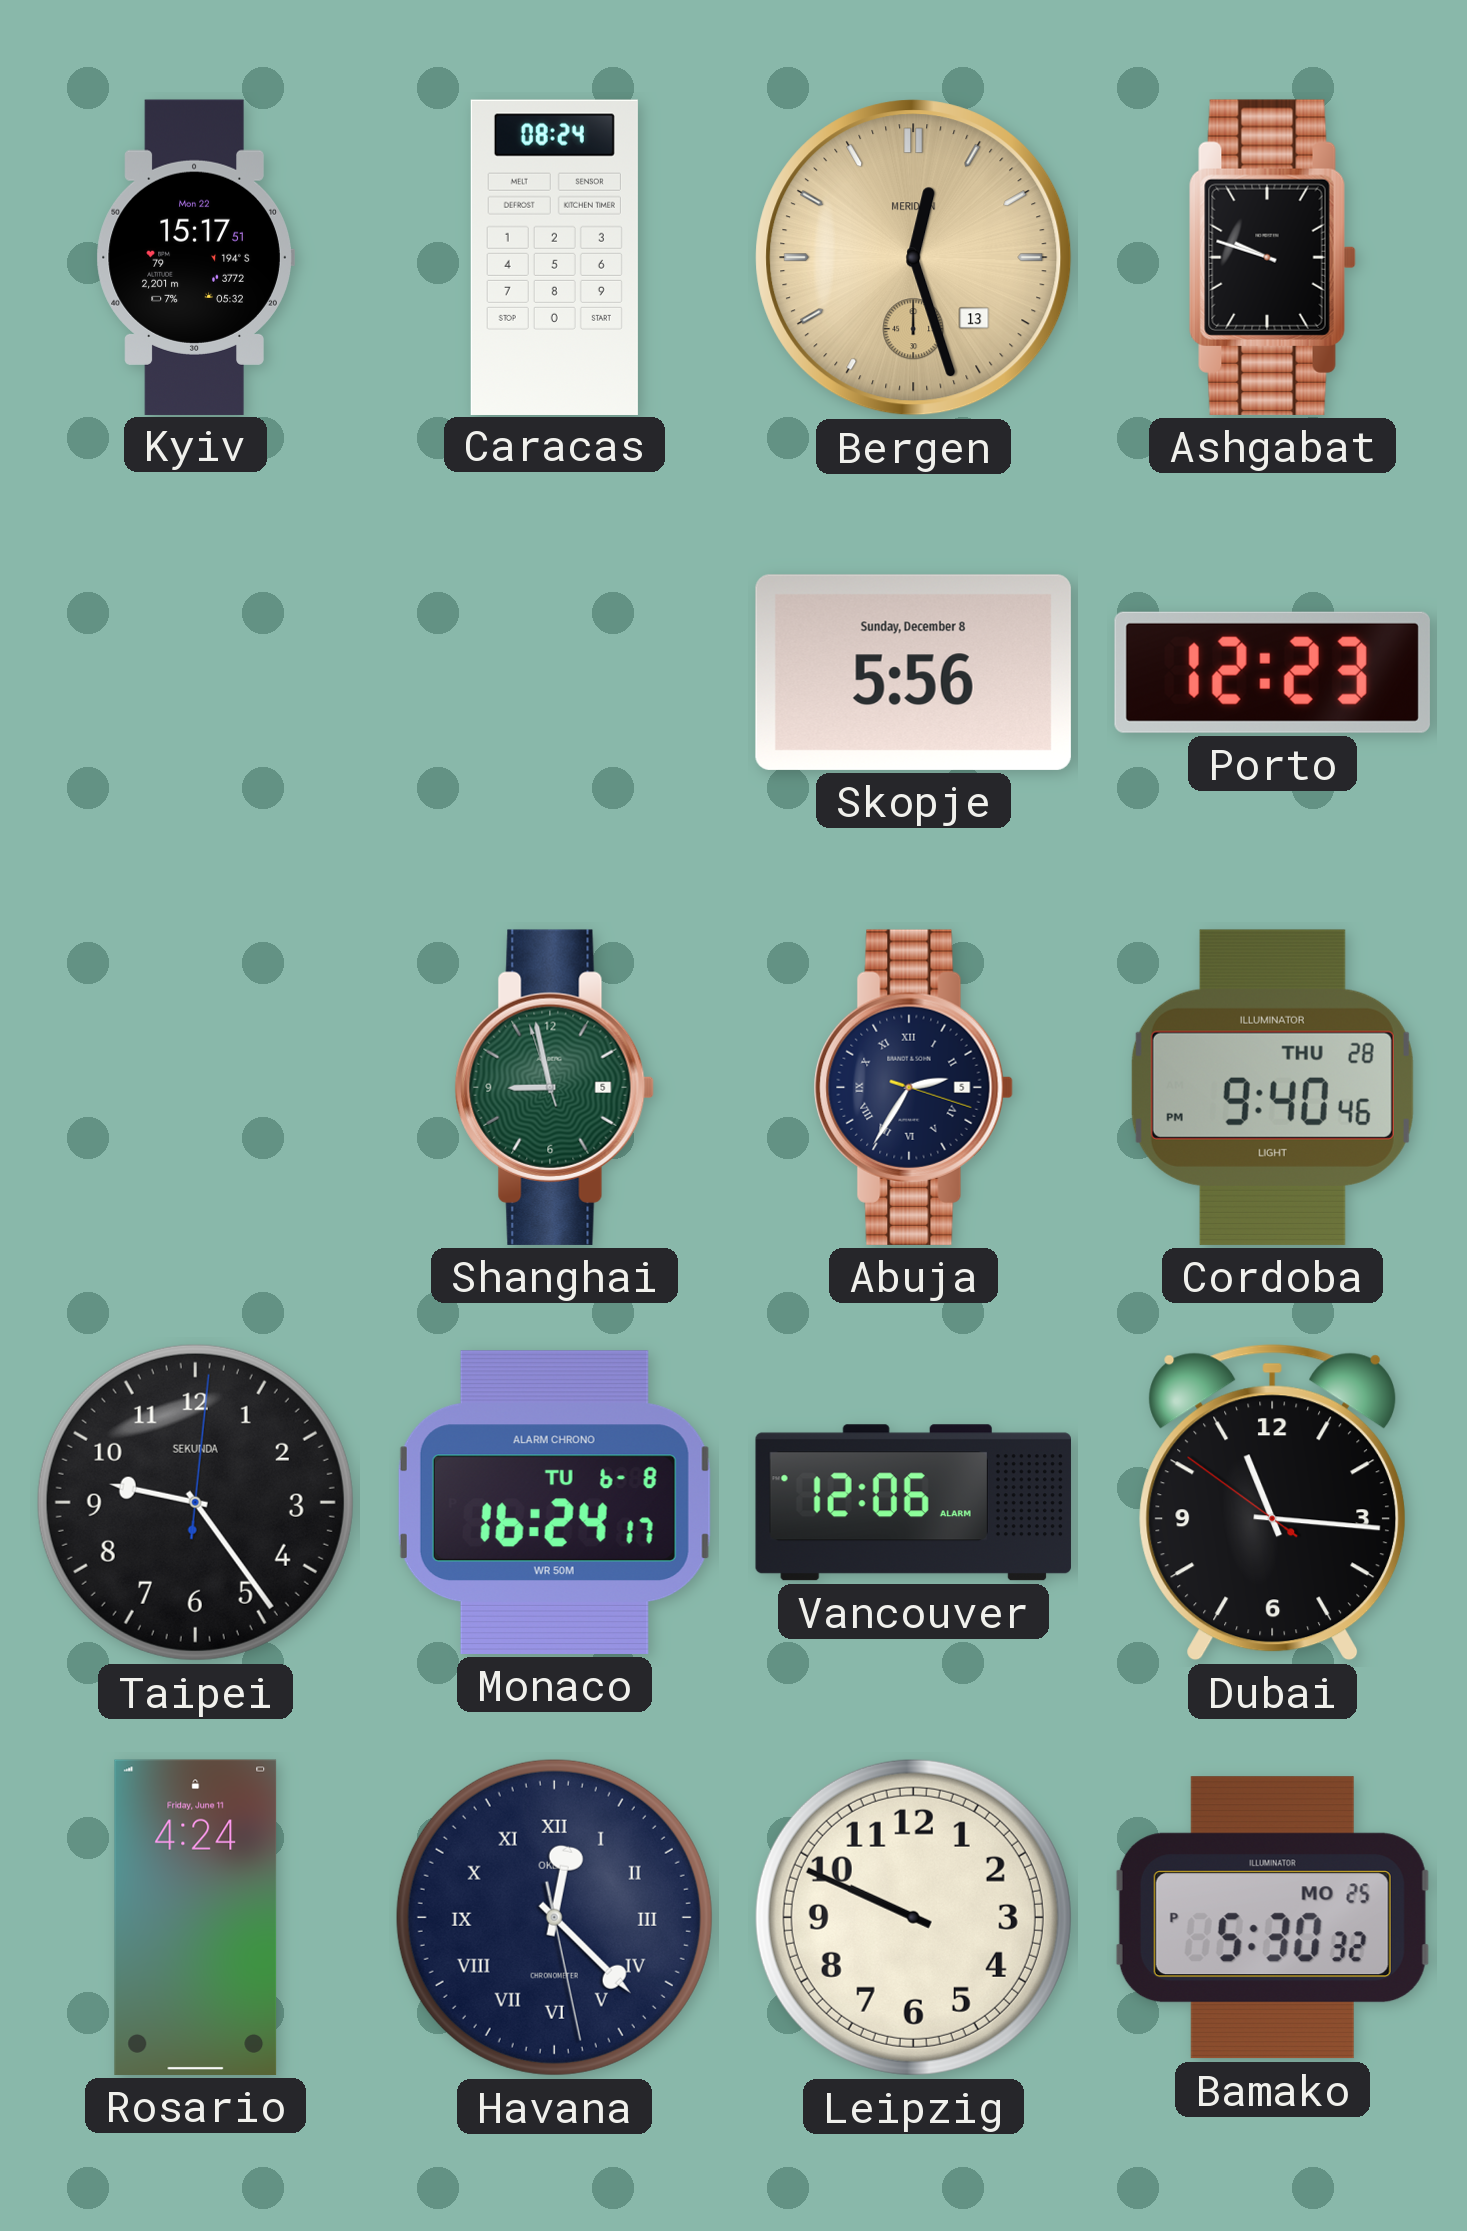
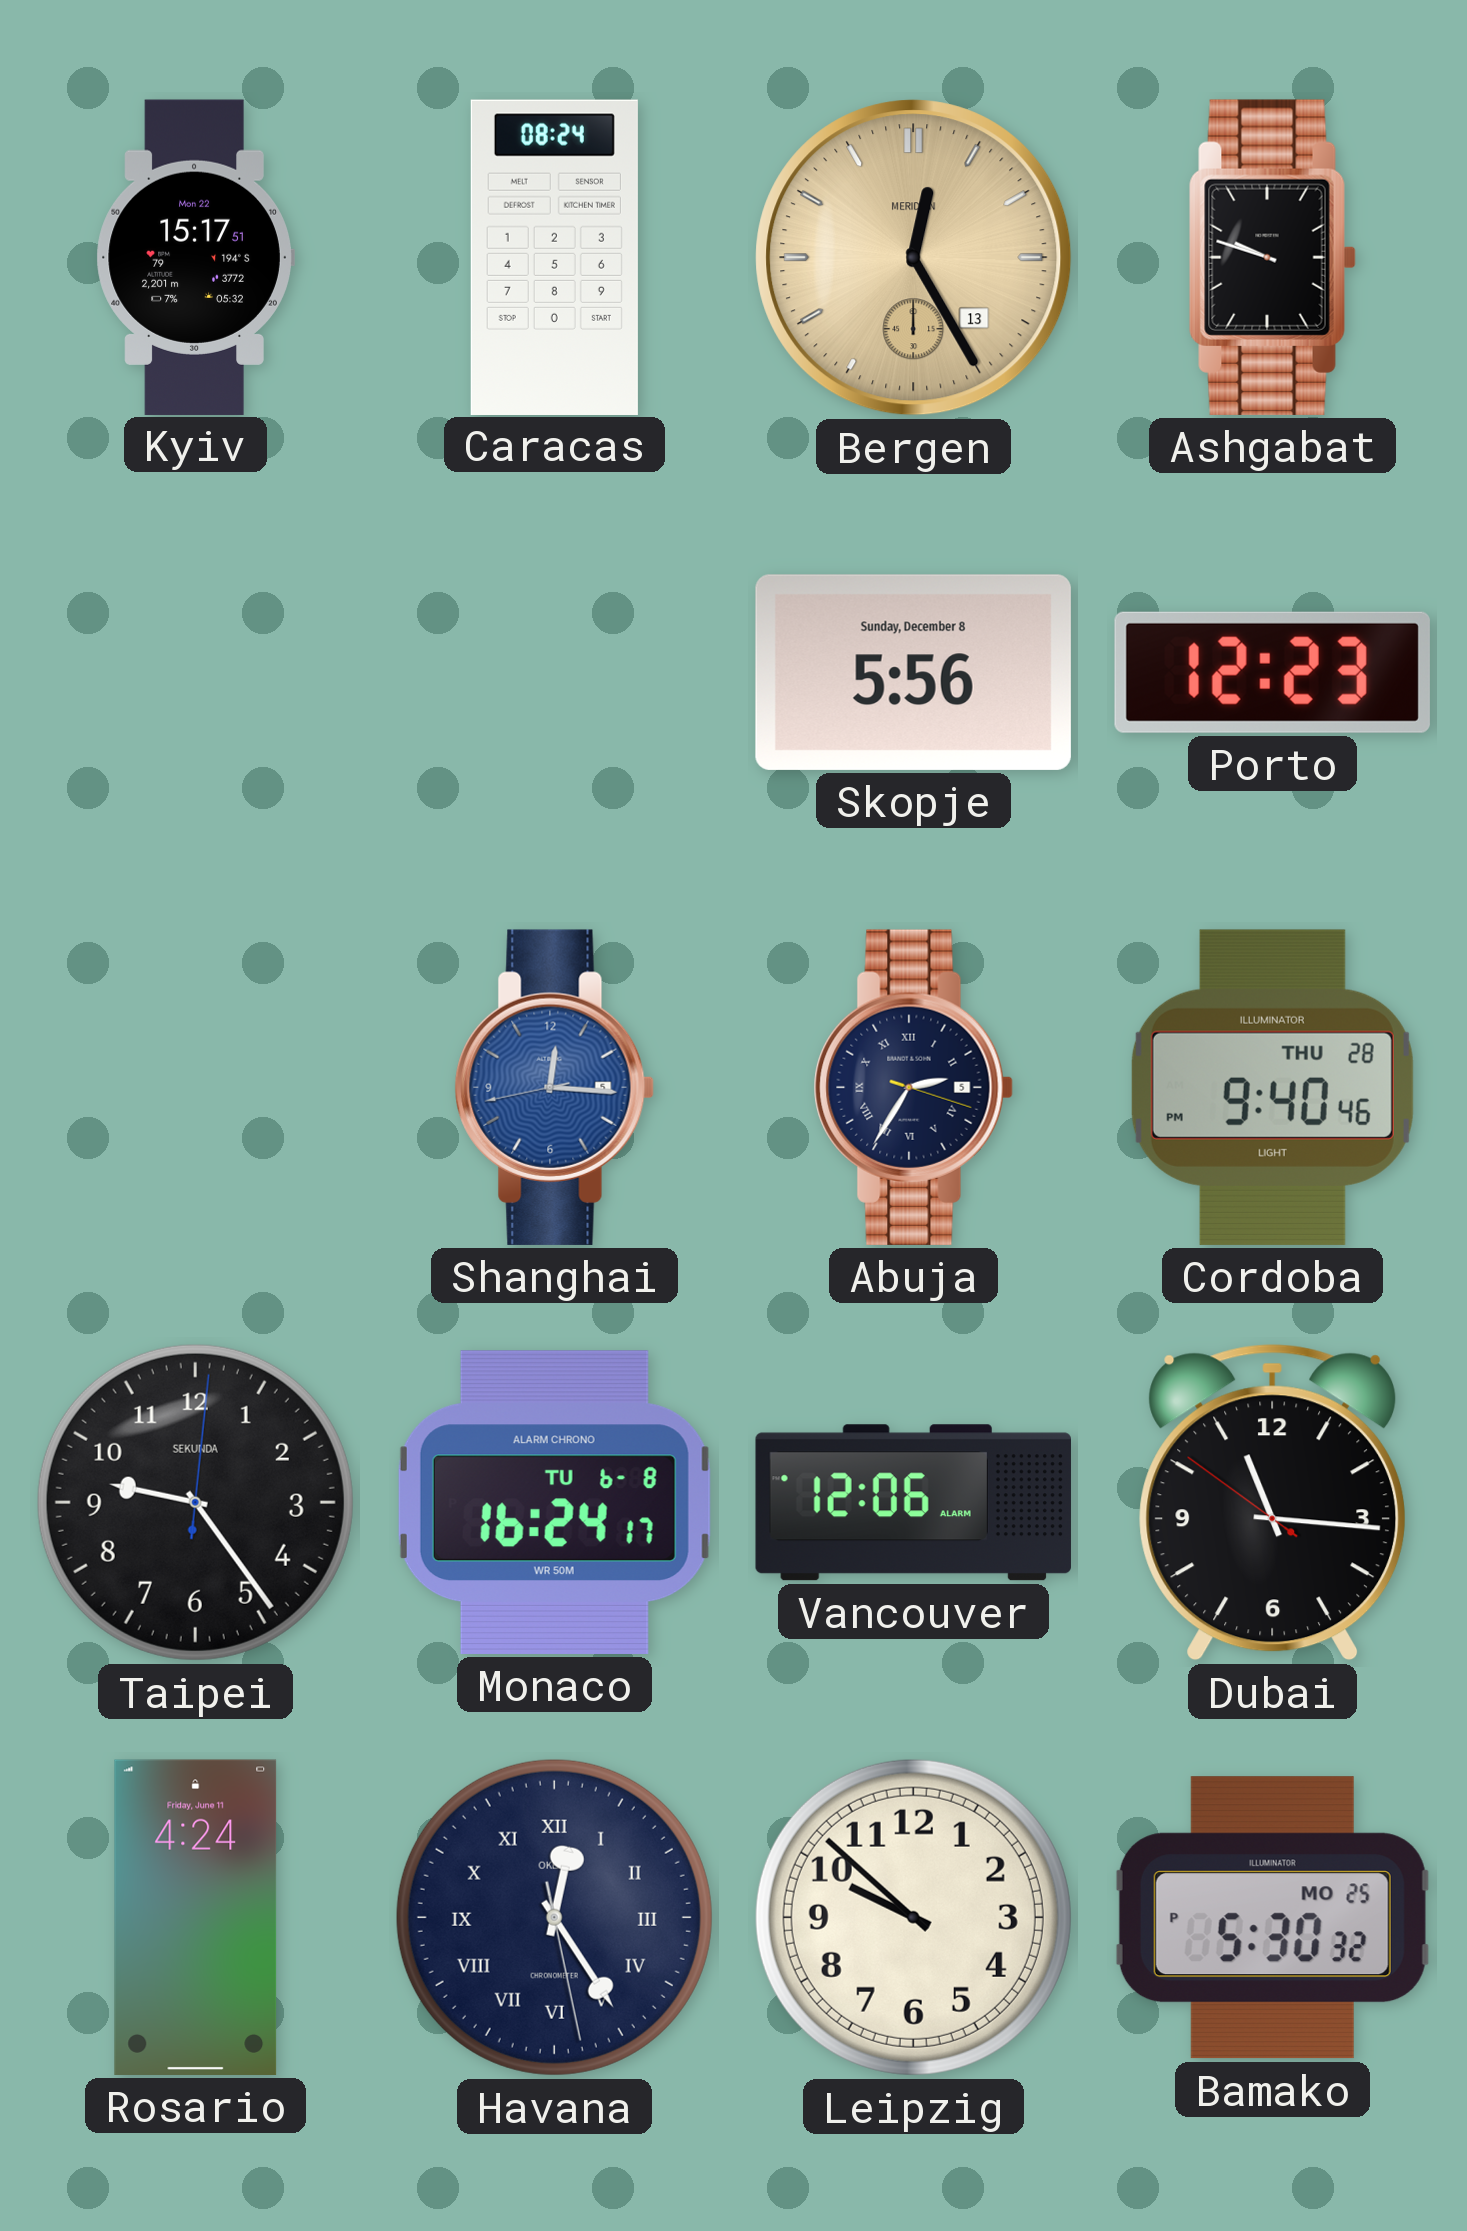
Bergen: 12:27 -> 12:25
Shanghai: 8:57 -> 12:15
Shanghai dial: green -> blue
Havana: 12:22 -> 12:24
Leipzig: 9:49 -> 9:52
